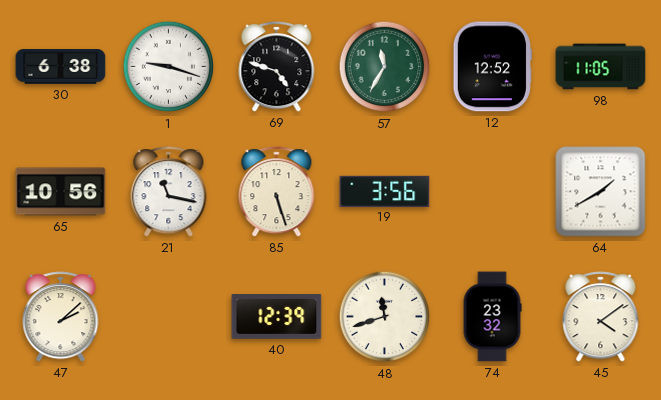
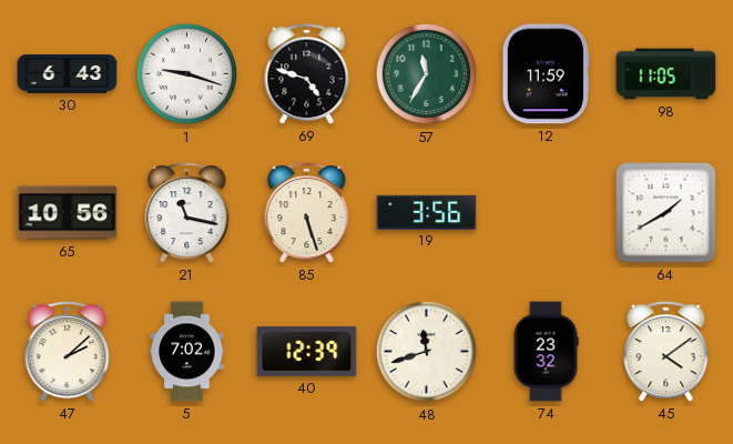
30: 6:38 -> 6:43
12: 12:52 -> 11:59
5: none -> 7:02
